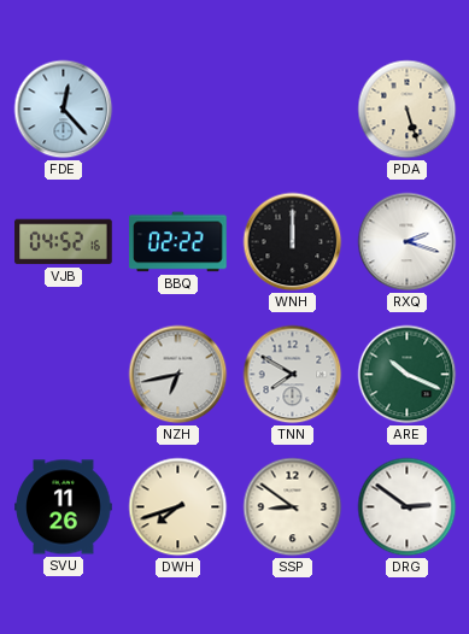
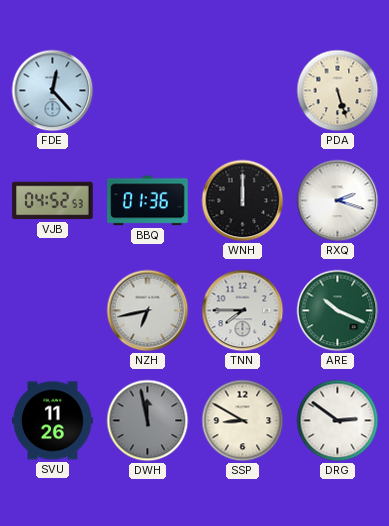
VJB: 04:52:16 -> 04:52:53
BBQ: 02:22 -> 01:36
TNN: 7:50 -> 7:45
DWH: 7:42 -> 11:58
DWH dial: cream -> grey
SSP: 8:51 -> 8:50
